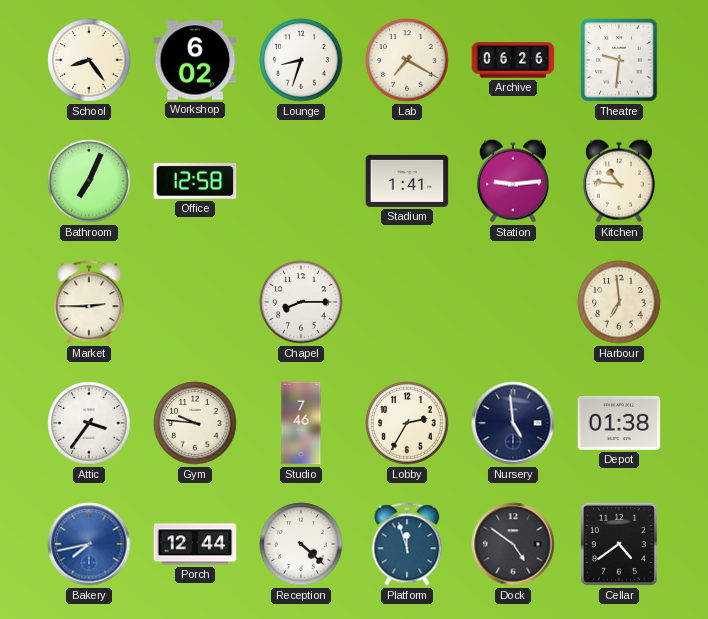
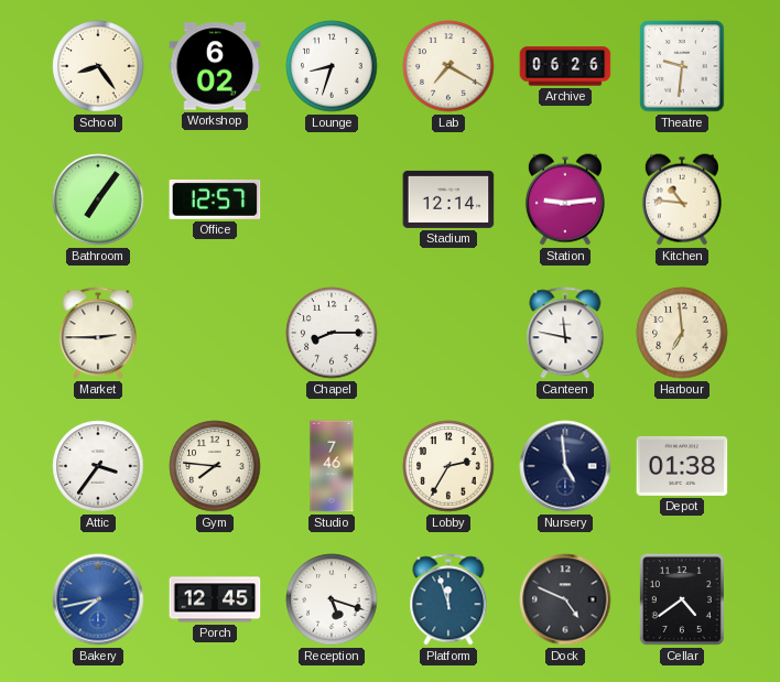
Bathroom: 7:04 -> 7:06
Office: 12:58 -> 12:57
Stadium: 1:41 -> 12:14
Canteen: none -> 11:47
Gym: 9:46 -> 7:46
Porch: 12:44 -> 12:45
Reception: 4:22 -> 5:18
Dock: 4:51 -> 4:49
